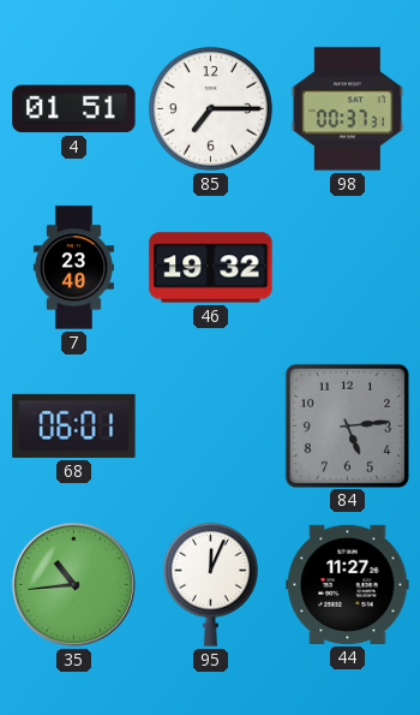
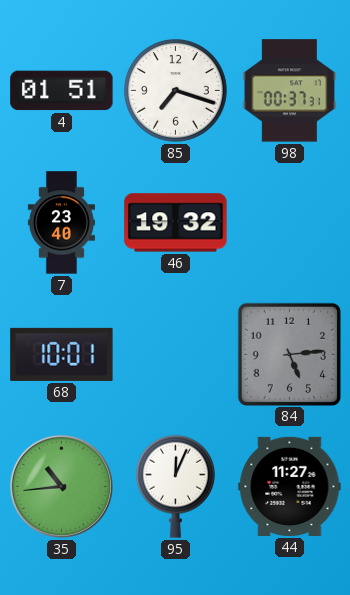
85: 7:15 -> 7:18
68: 06:01 -> 10:01
